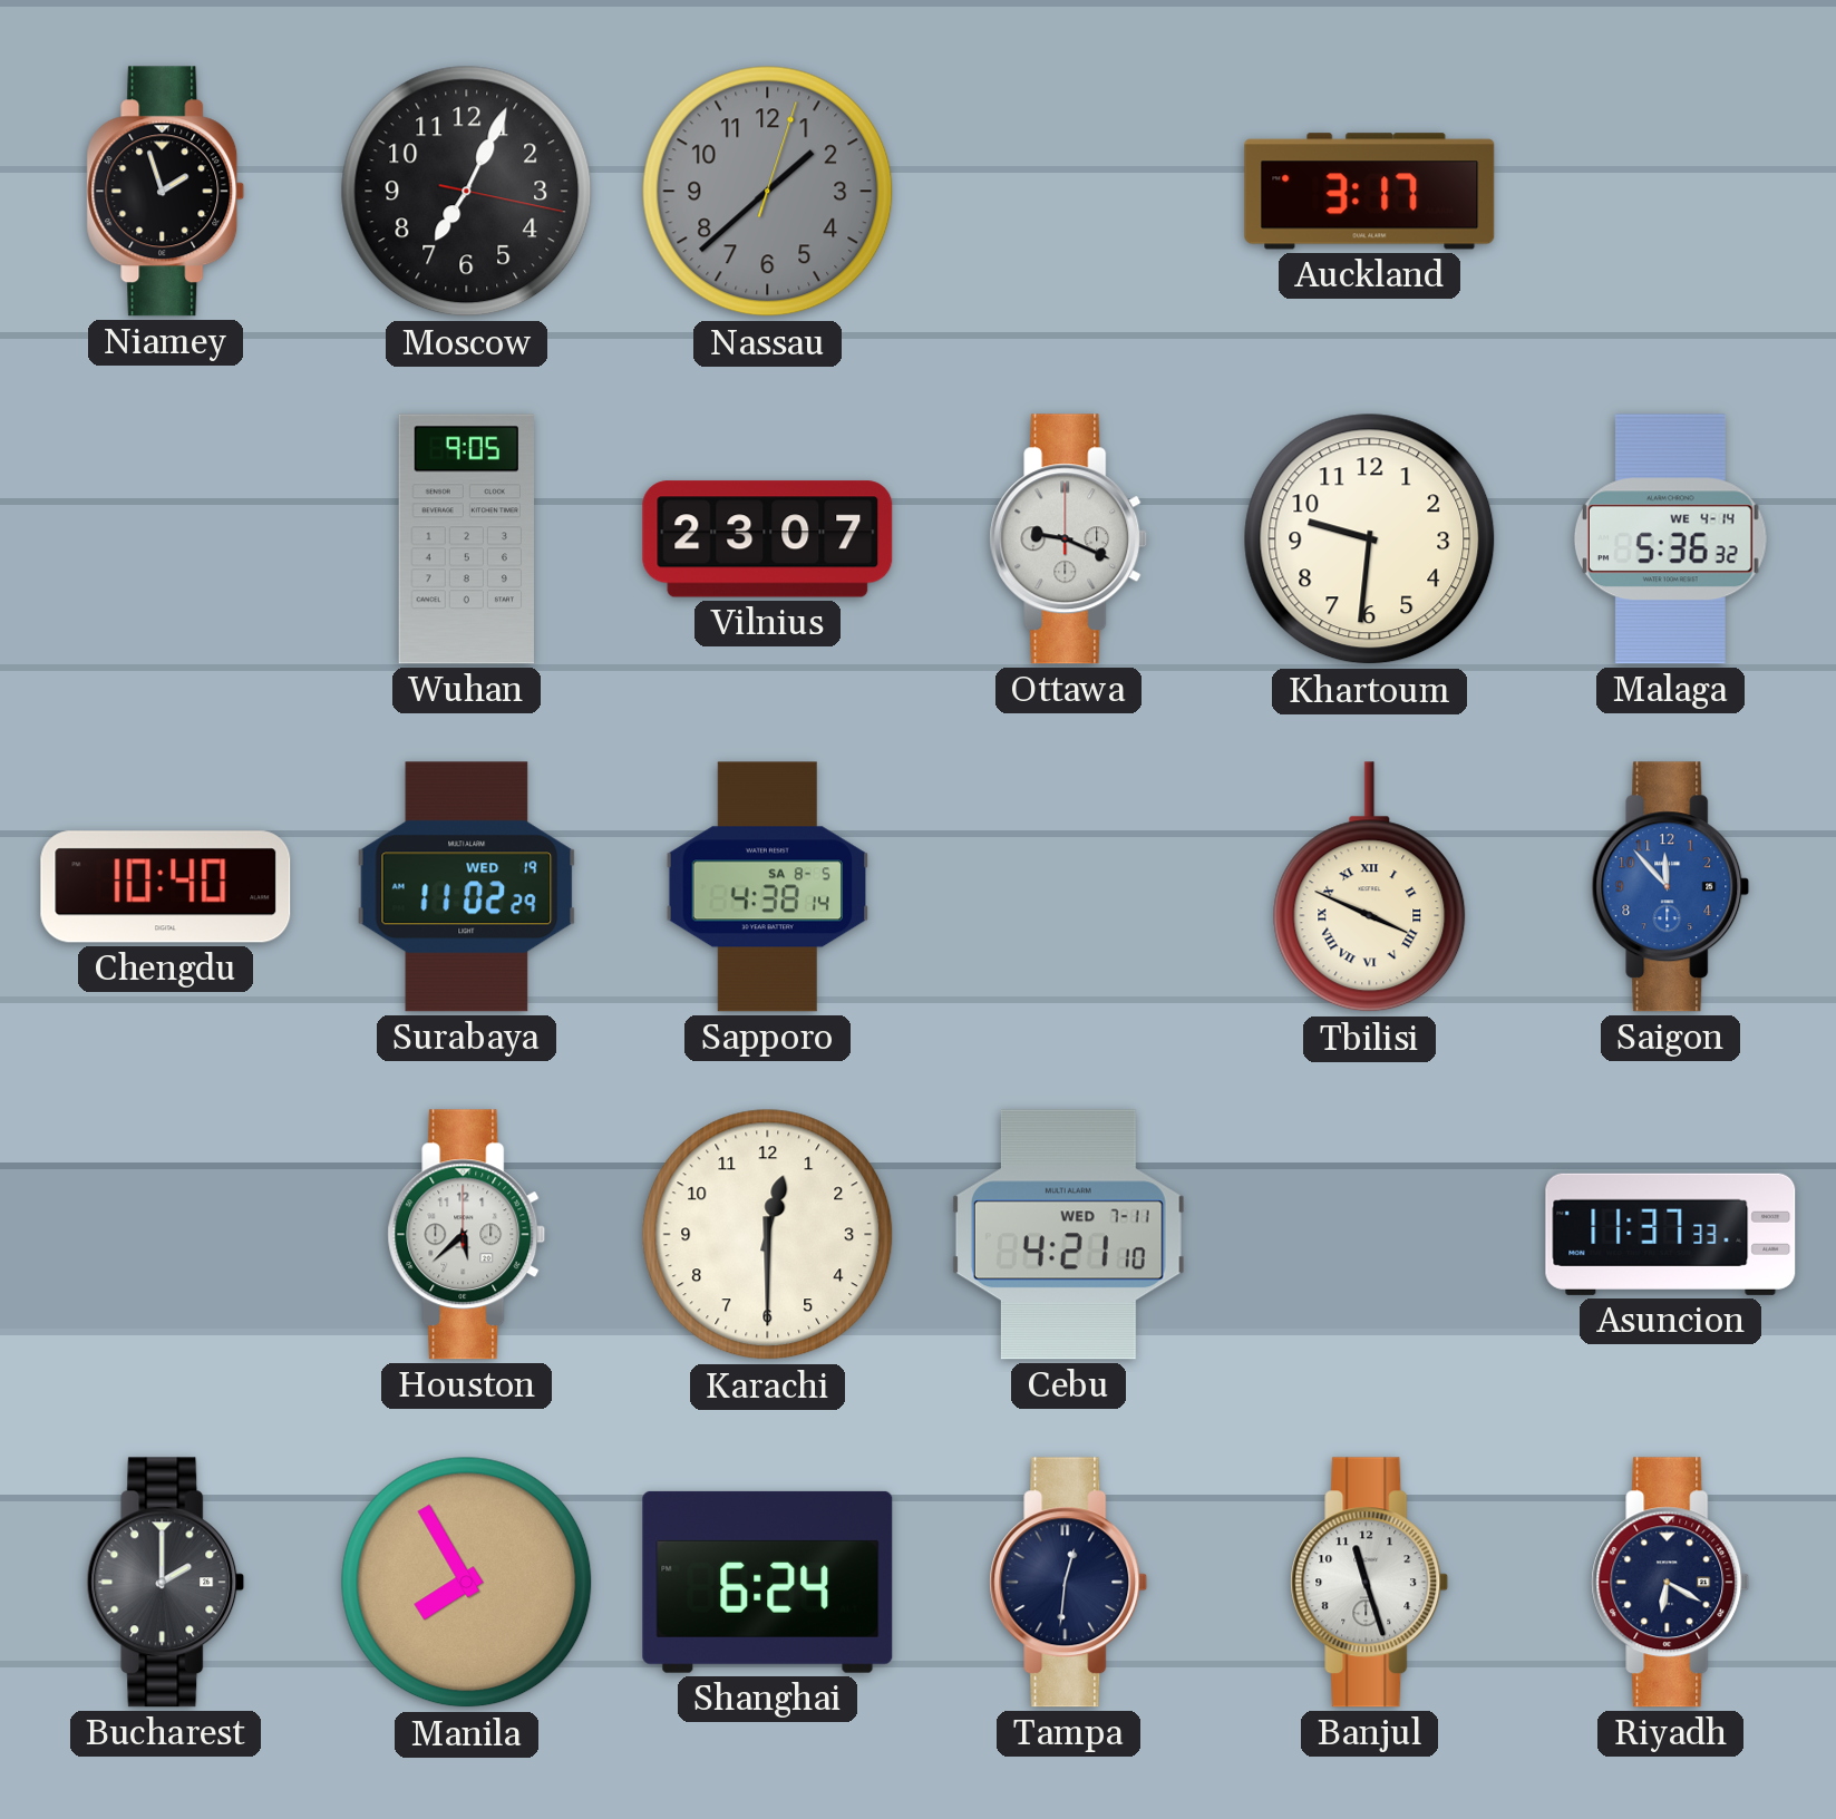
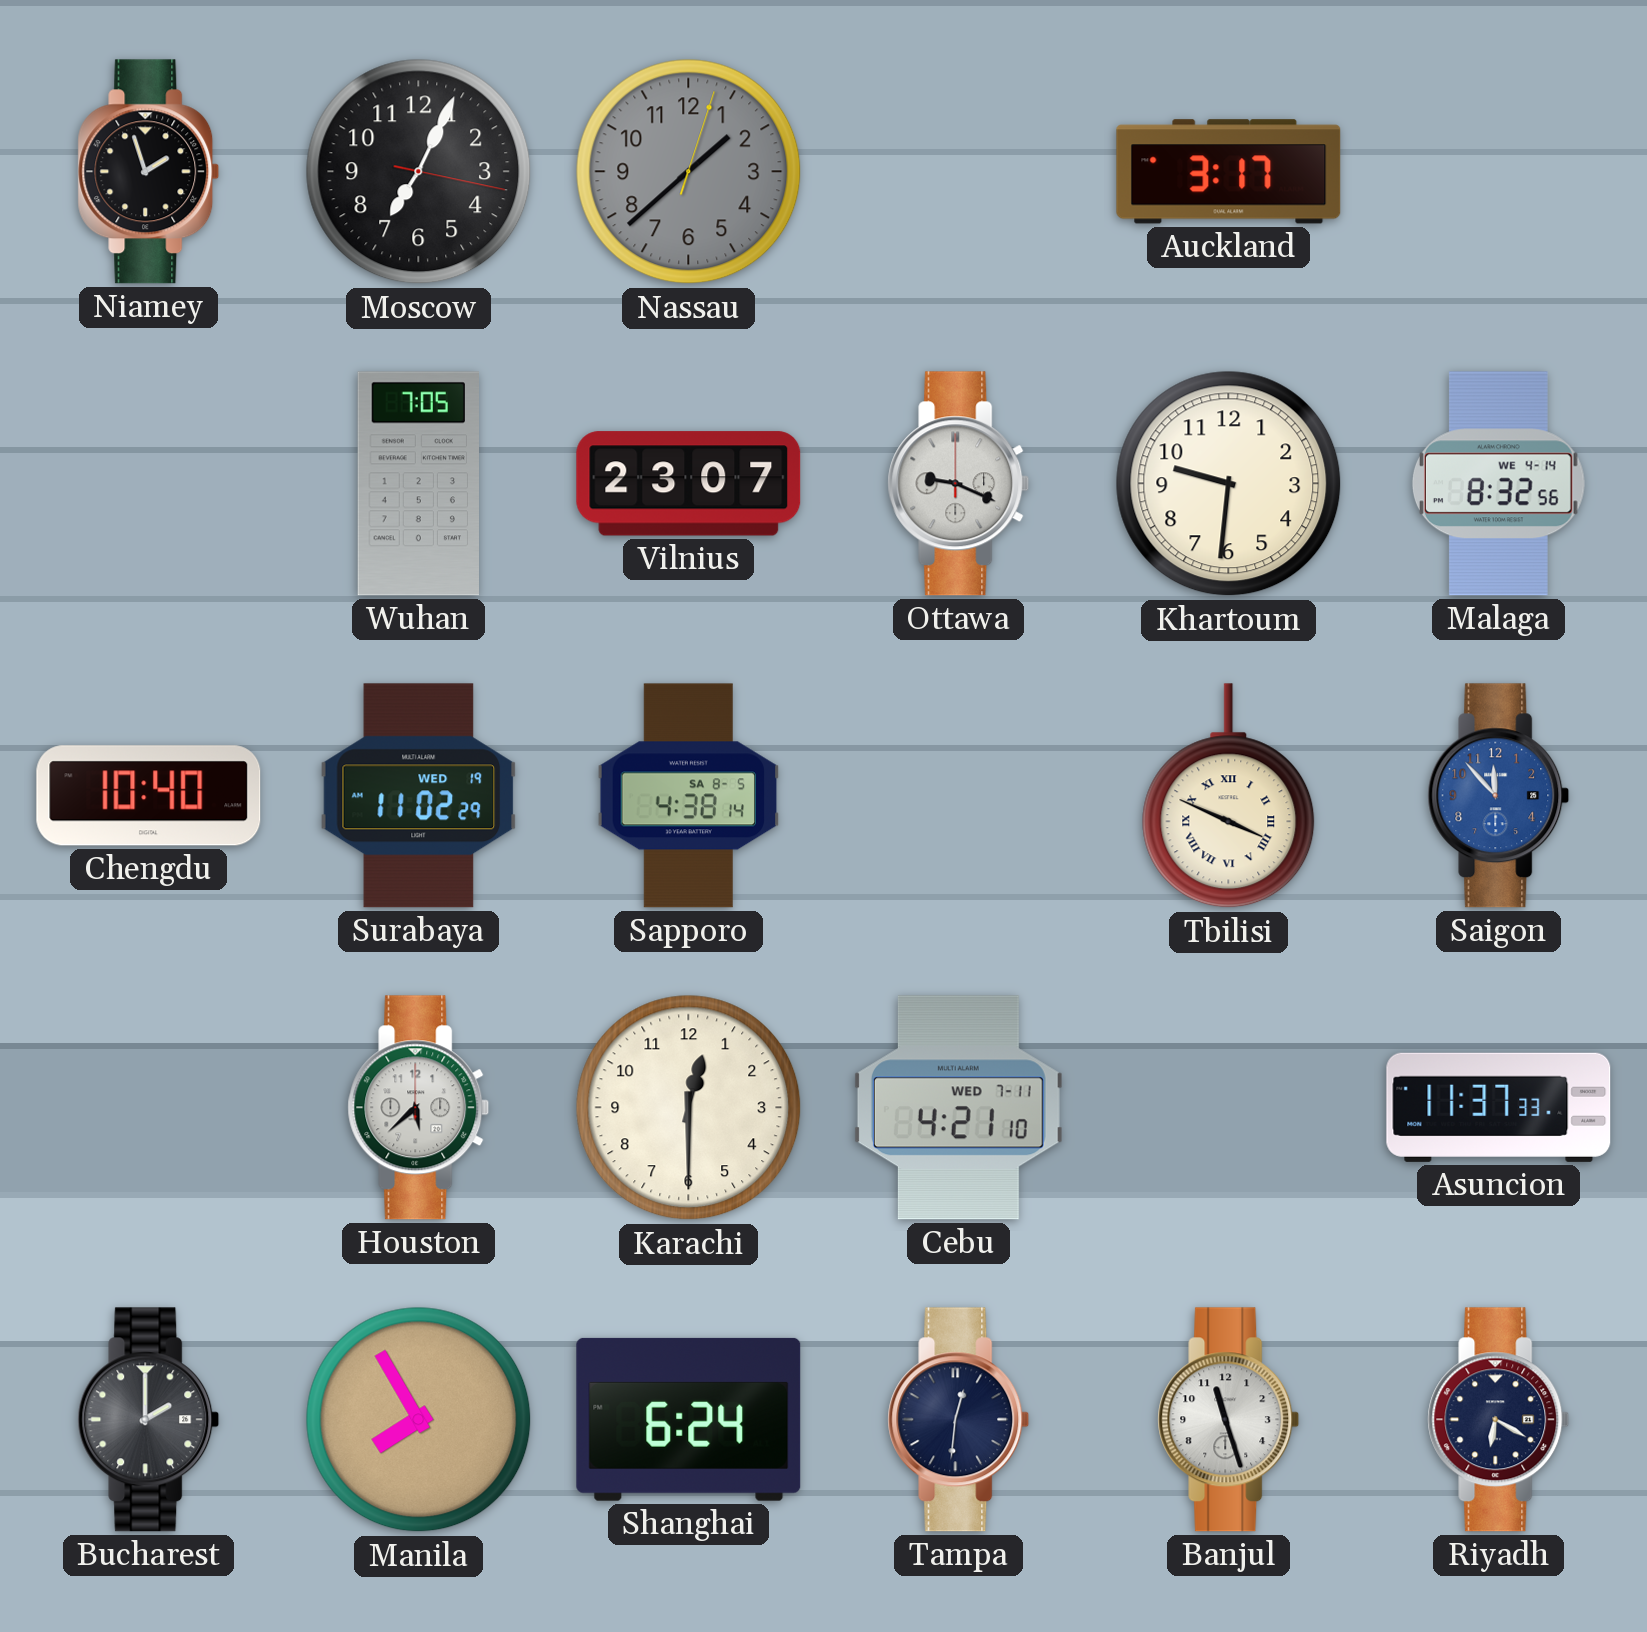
Wuhan: 9:05 -> 7:05
Malaga: 5:36 -> 8:32
